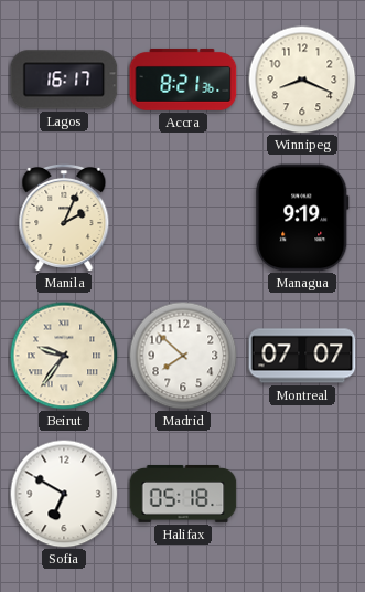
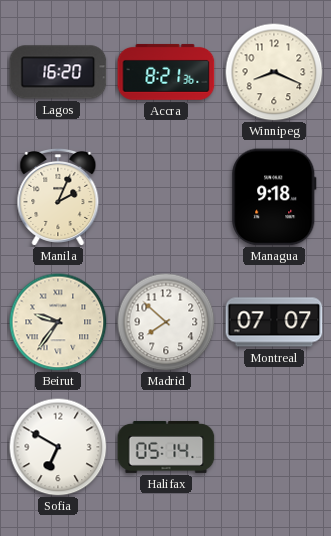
Lagos: 16:17 -> 16:20
Managua: 9:19 -> 9:18
Halifax: 05:18 -> 05:14
